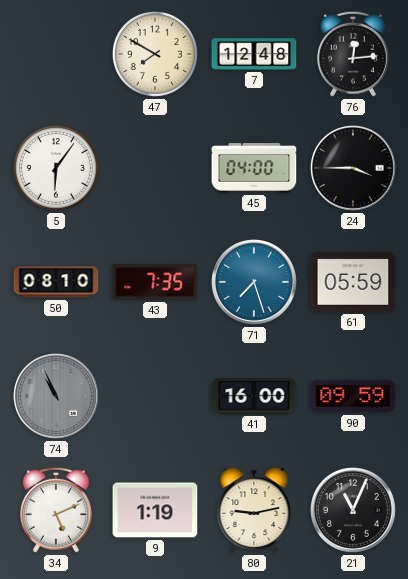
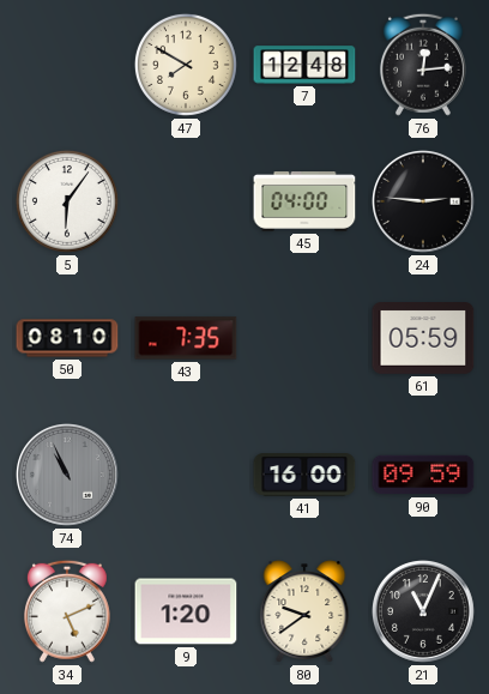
24: 3:45 -> 2:46
71: 7:27 -> none
9: 1:19 -> 1:20
80: 9:13 -> 9:39
